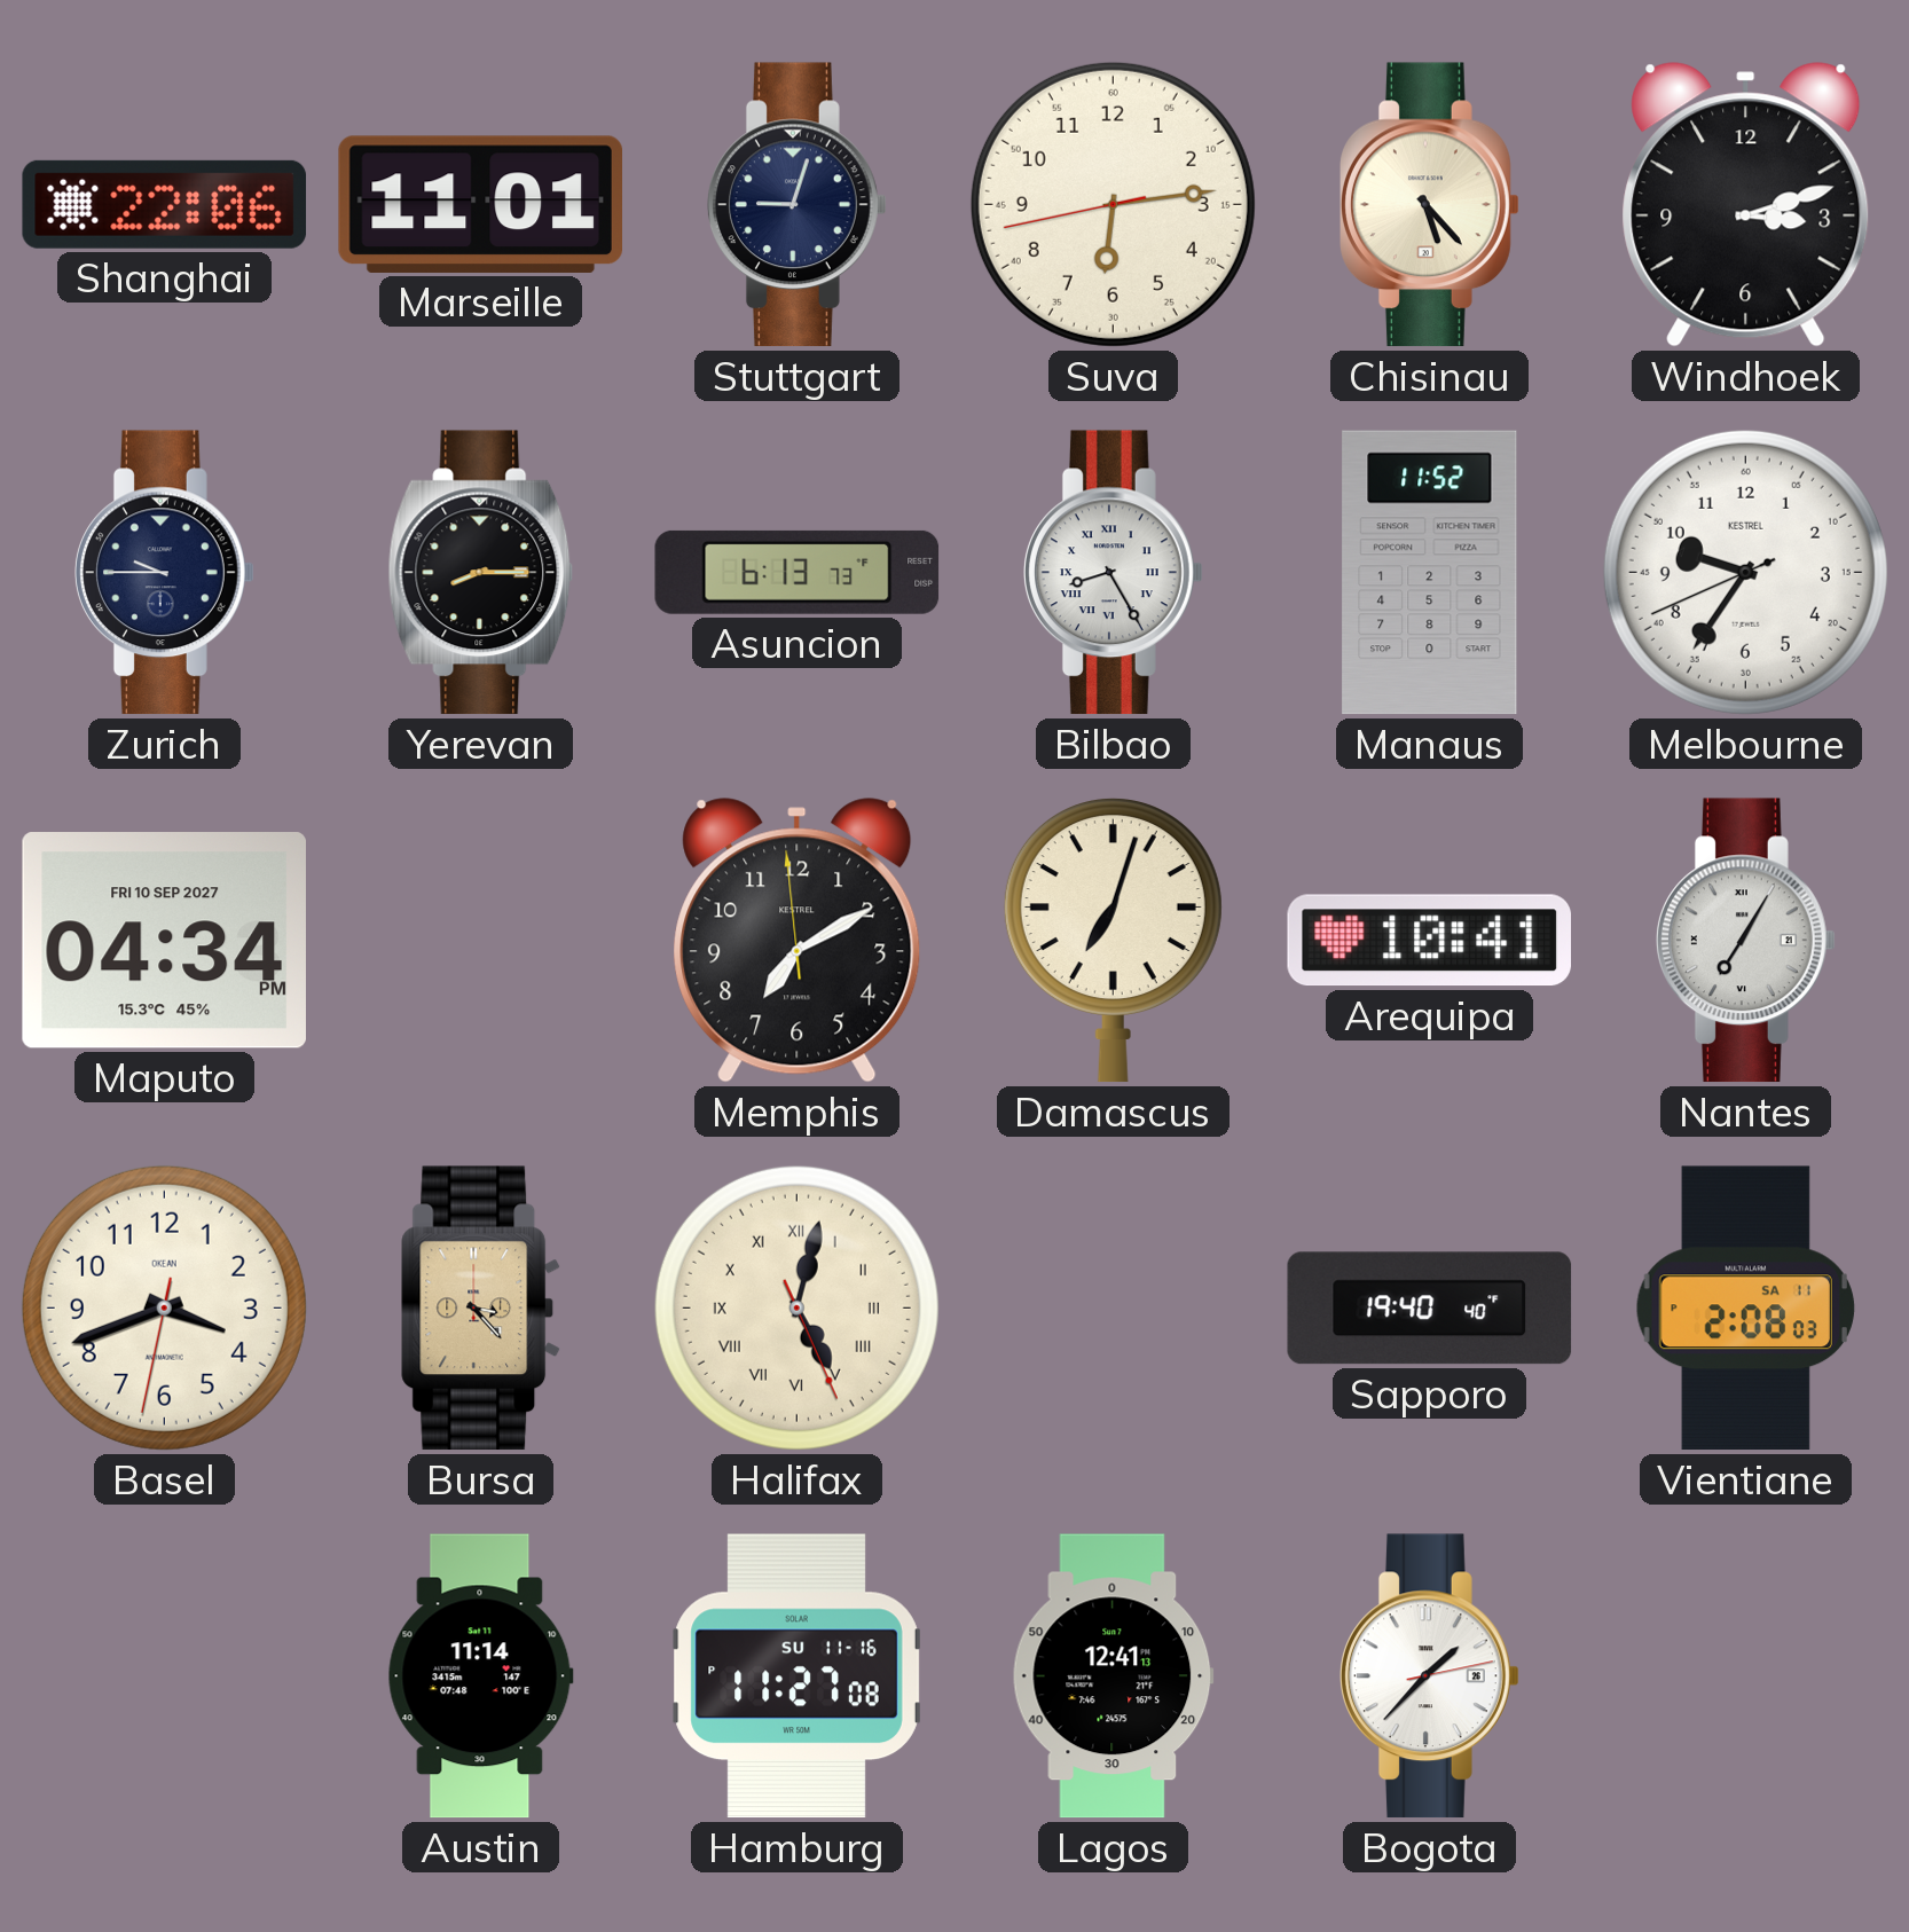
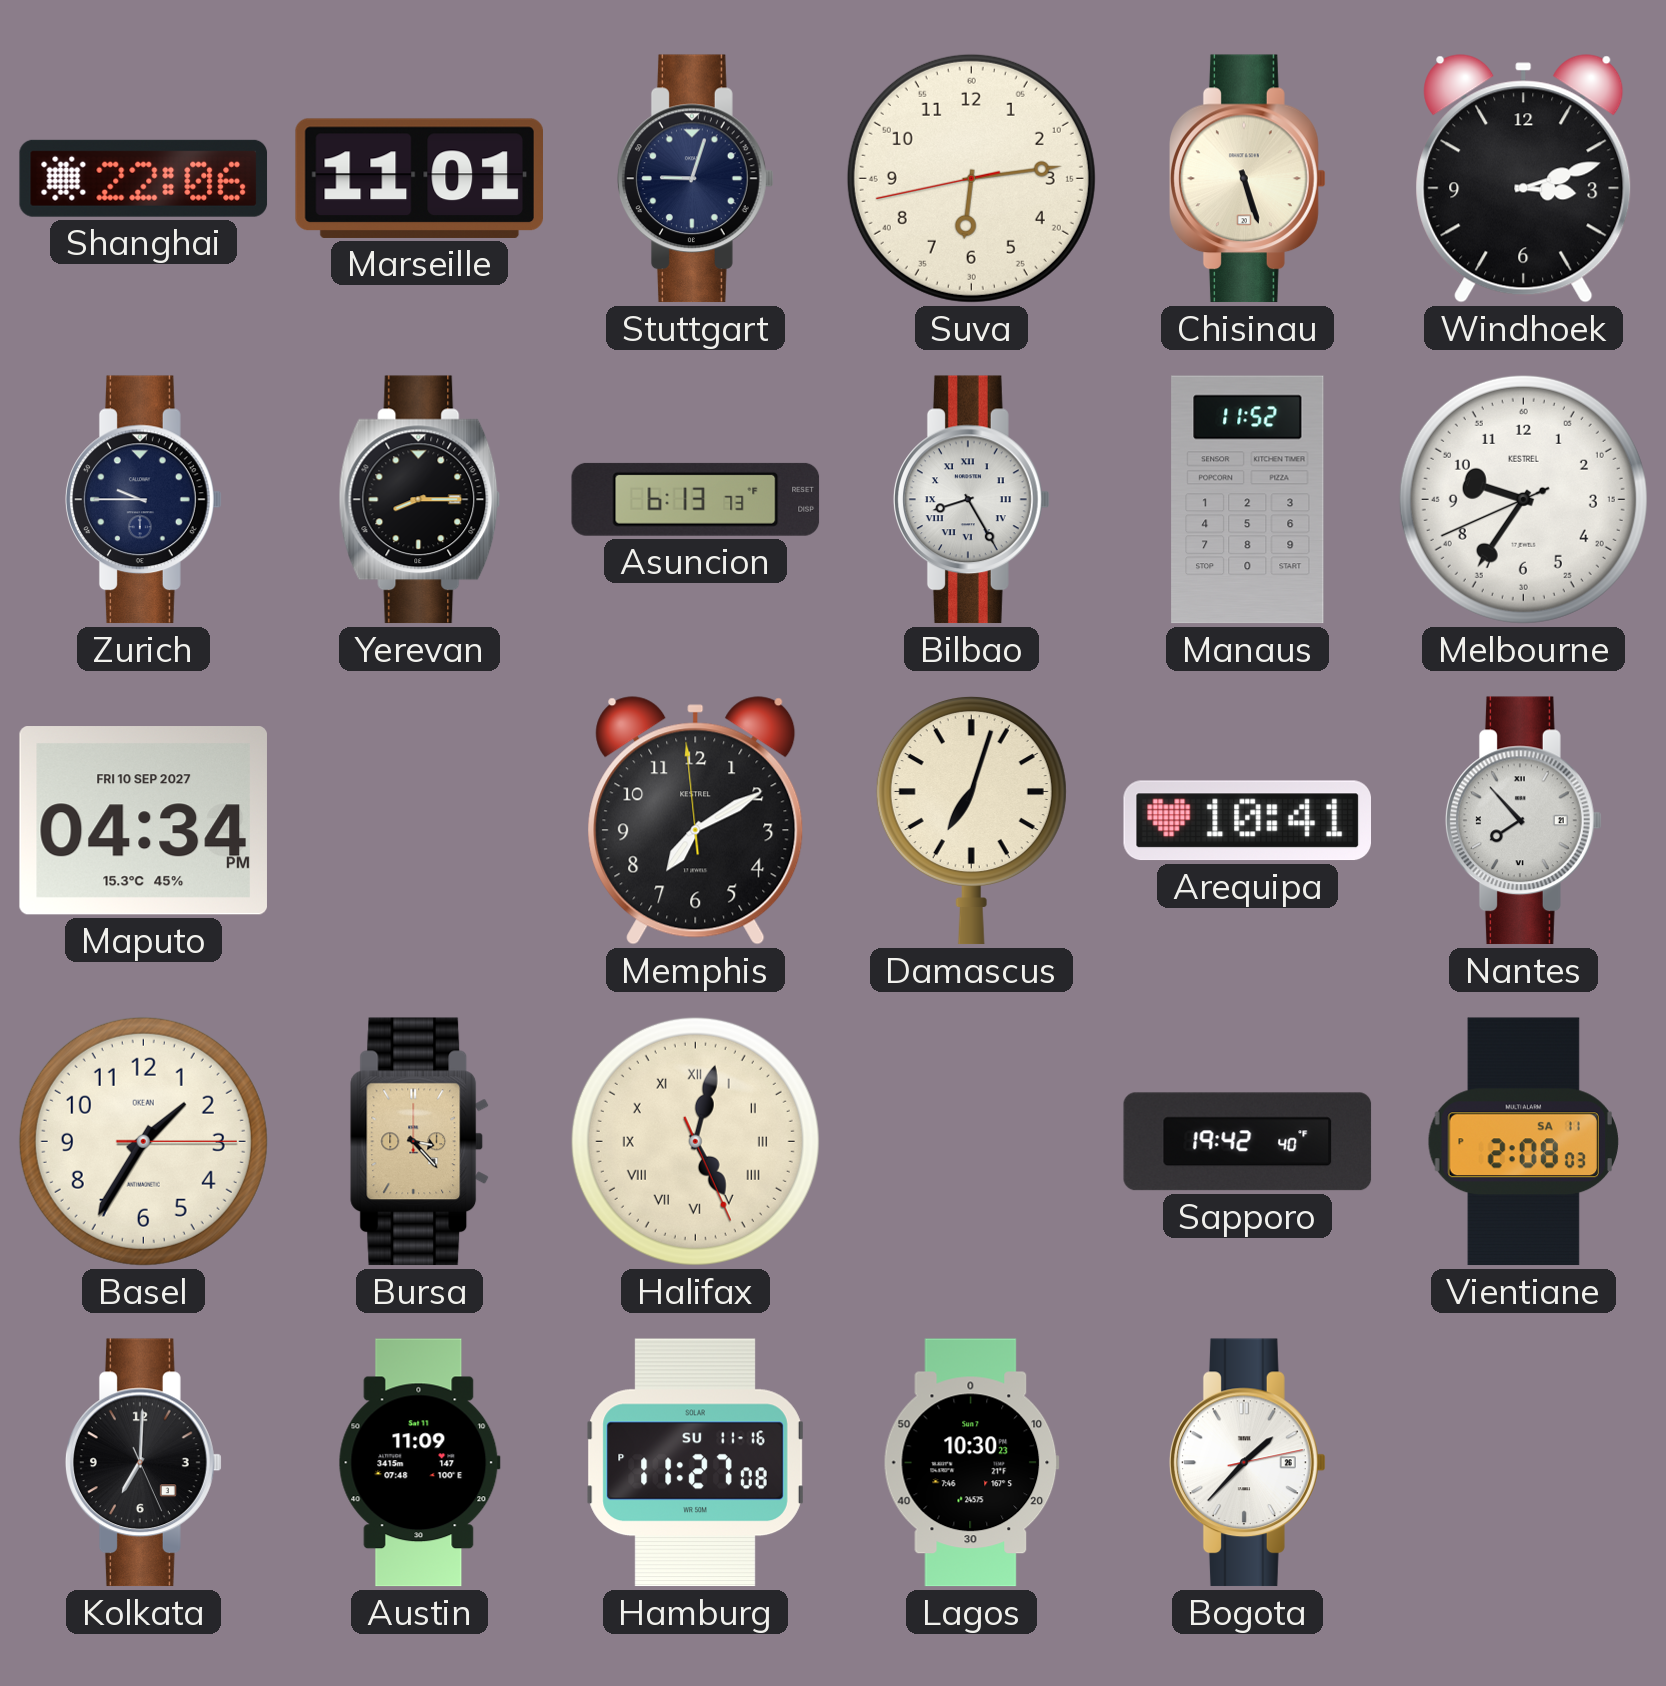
Chisinau: 5:23 -> 5:27
Nantes: 7:05 -> 7:53
Basel: 3:41 -> 1:35
Sapporo: 19:40 -> 19:42
Kolkata: none -> 7:00
Austin: 11:14 -> 11:09
Lagos: 12:41 -> 10:30
